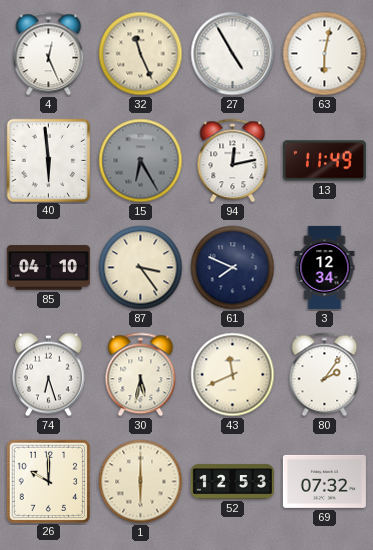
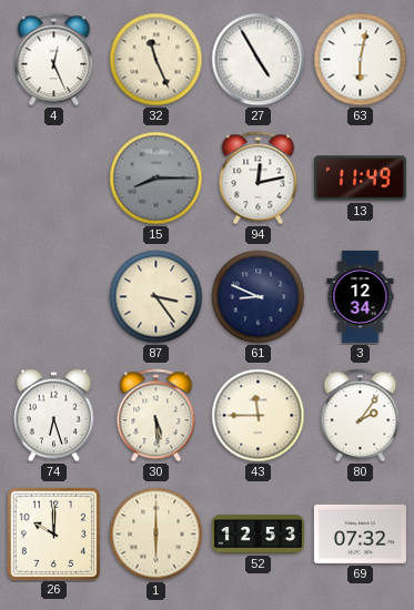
40: 5:59 -> none
15: 6:25 -> 8:15
85: 04:10 -> none
61: 7:49 -> 8:49
30: 5:32 -> 5:29
43: 11:41 -> 11:45
